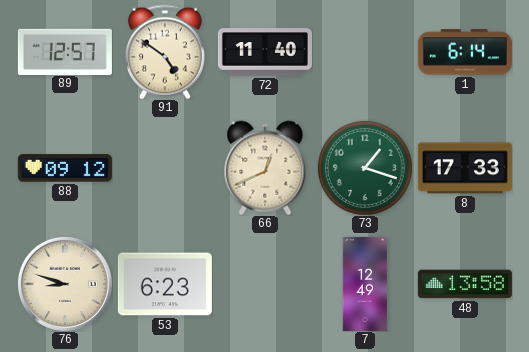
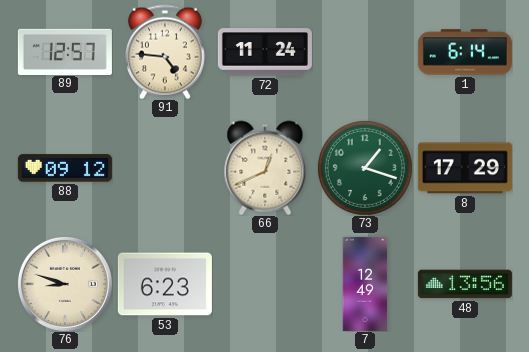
91: 4:51 -> 4:46
72: 11:40 -> 11:24
8: 17:33 -> 17:29
48: 13:58 -> 13:56
